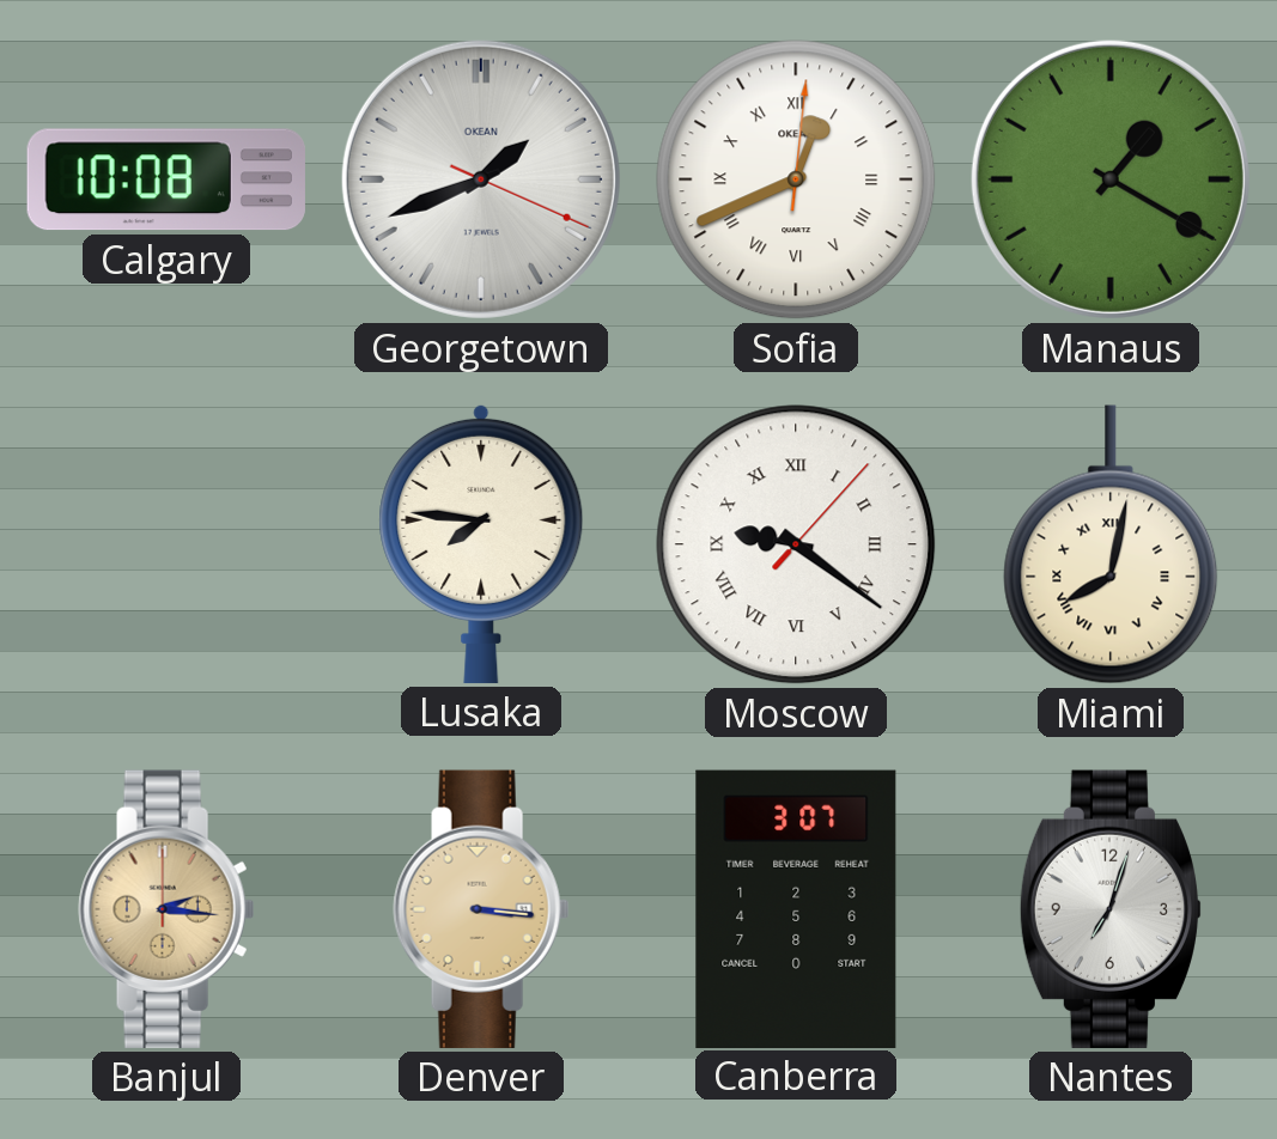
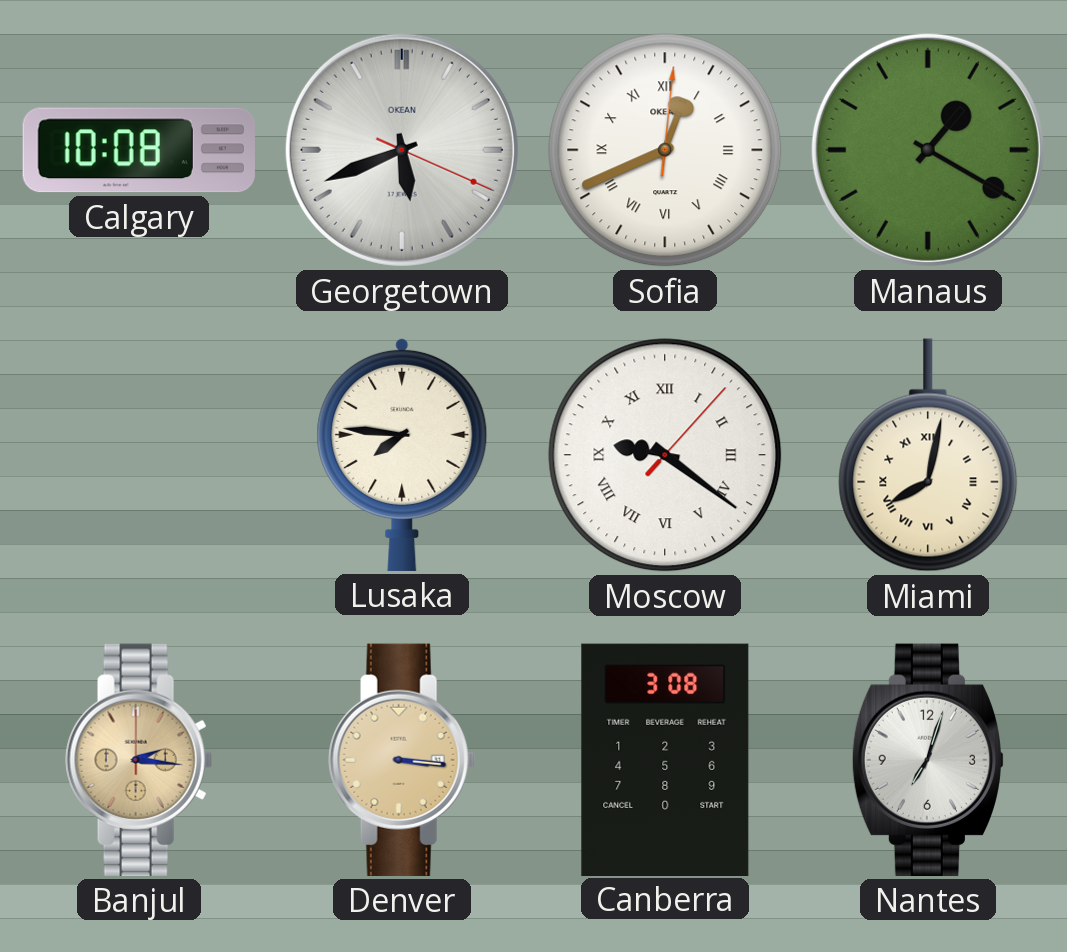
Georgetown: 1:41 -> 5:41
Canberra: 3:07 -> 3:08
